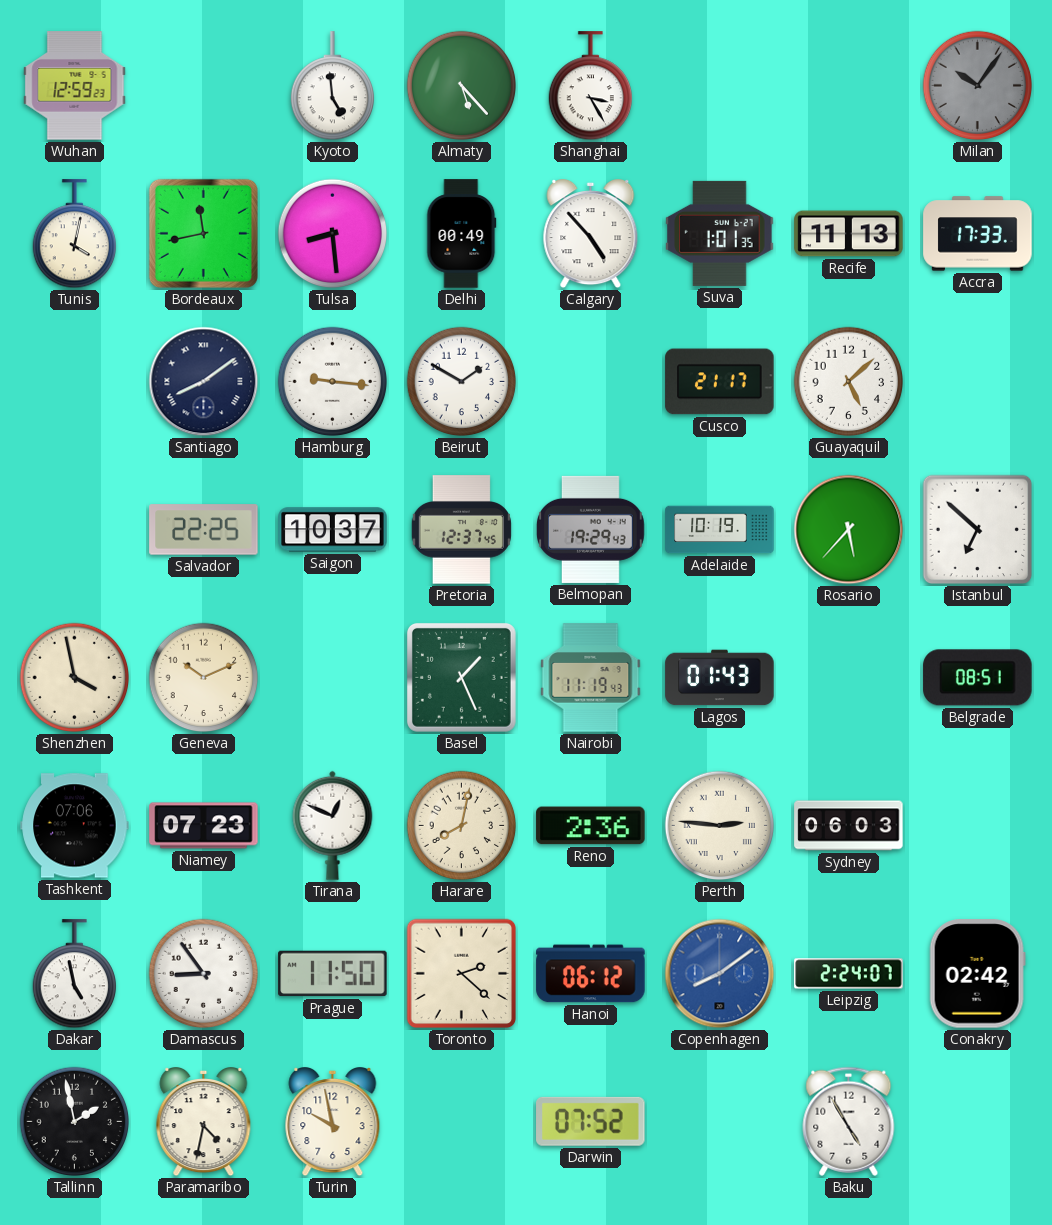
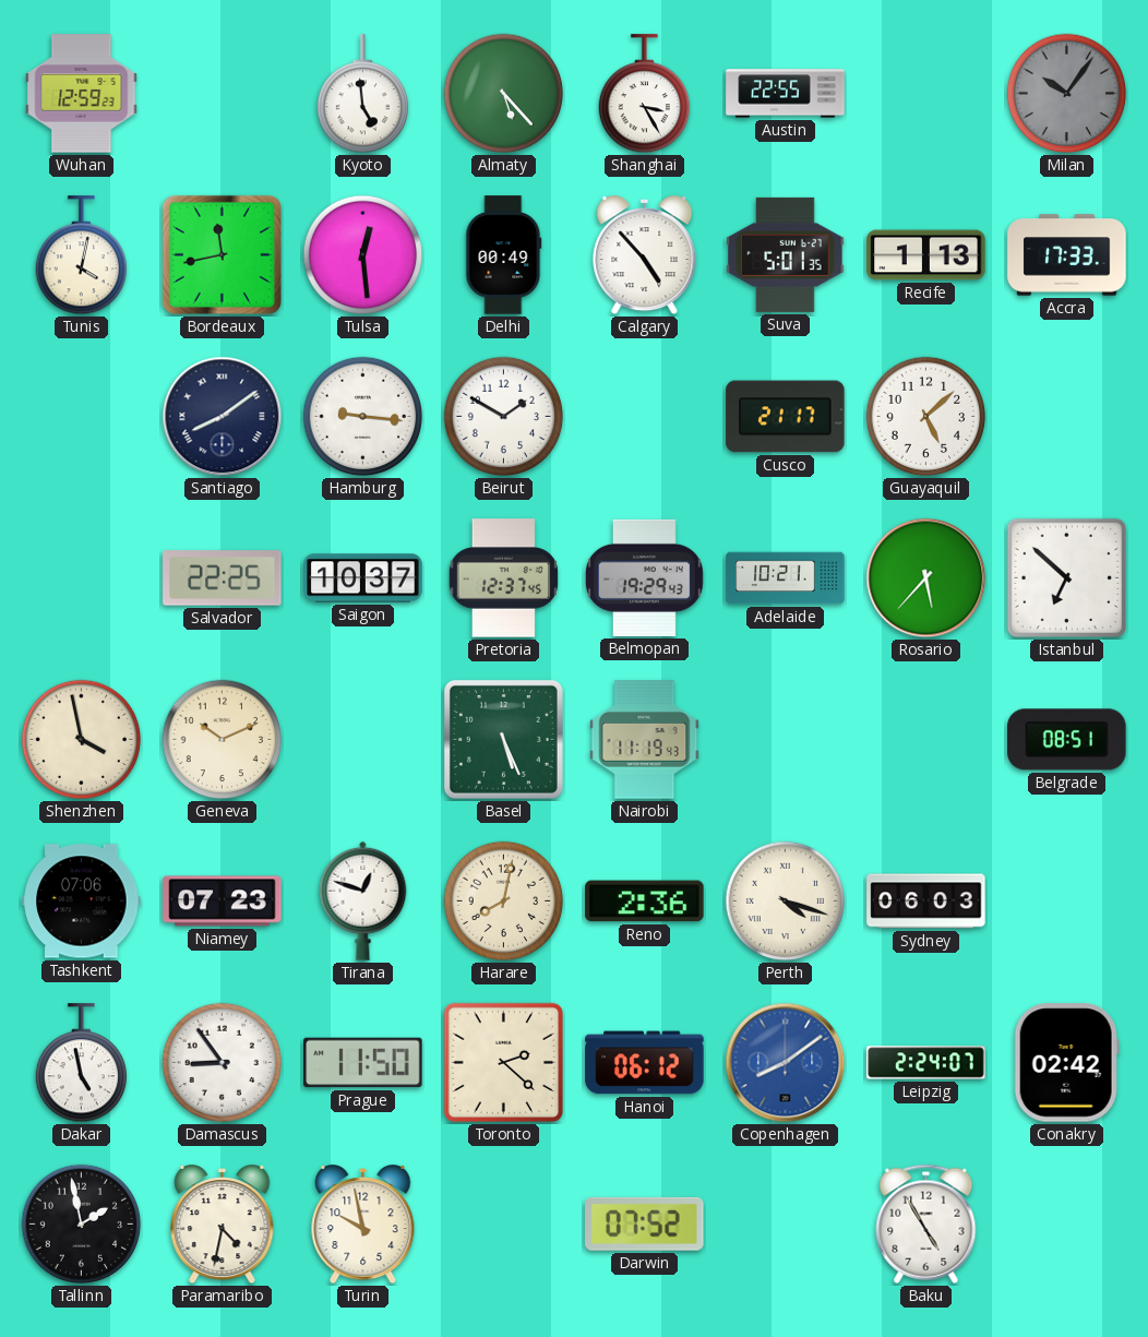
Austin: none -> 22:55
Tulsa: 8:29 -> 12:29
Suva: 1:01 -> 5:01
Recife: 11:13 -> 1:13
Adelaide: 10:19 -> 10:21
Basel: 1:26 -> 5:26
Lagos: 01:43 -> none
Tirana: 12:49 -> 12:48
Perth: 2:46 -> 4:18
